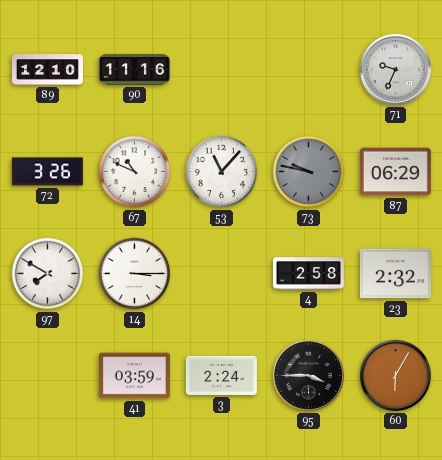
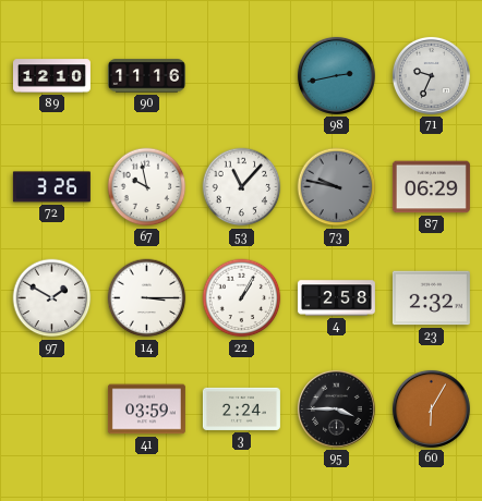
98: none -> 2:43
67: 10:49 -> 9:58
97: 7:50 -> 1:50
22: none -> 1:05
